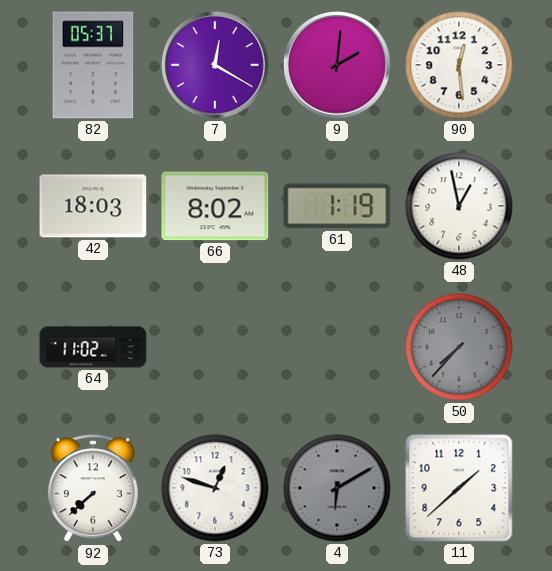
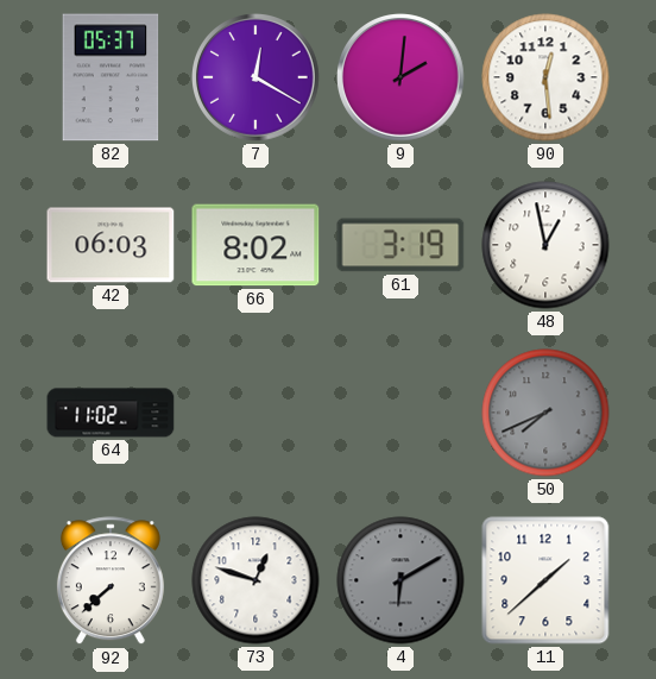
42: 18:03 -> 06:03
61: 1:19 -> 3:19
50: 7:37 -> 7:41
